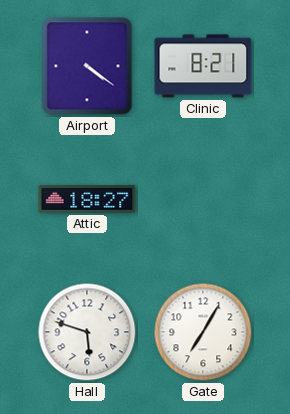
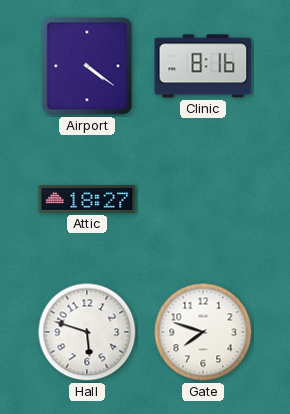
Clinic: 8:21 -> 8:16
Gate: 7:05 -> 7:48
